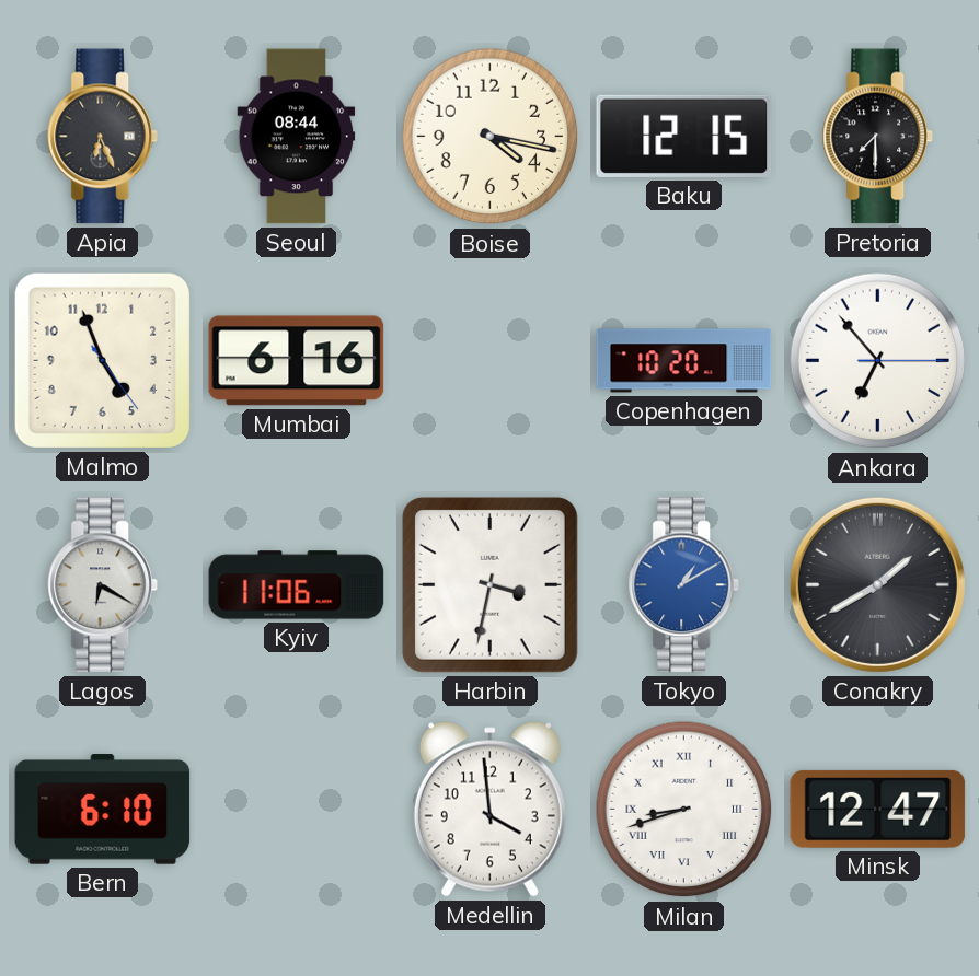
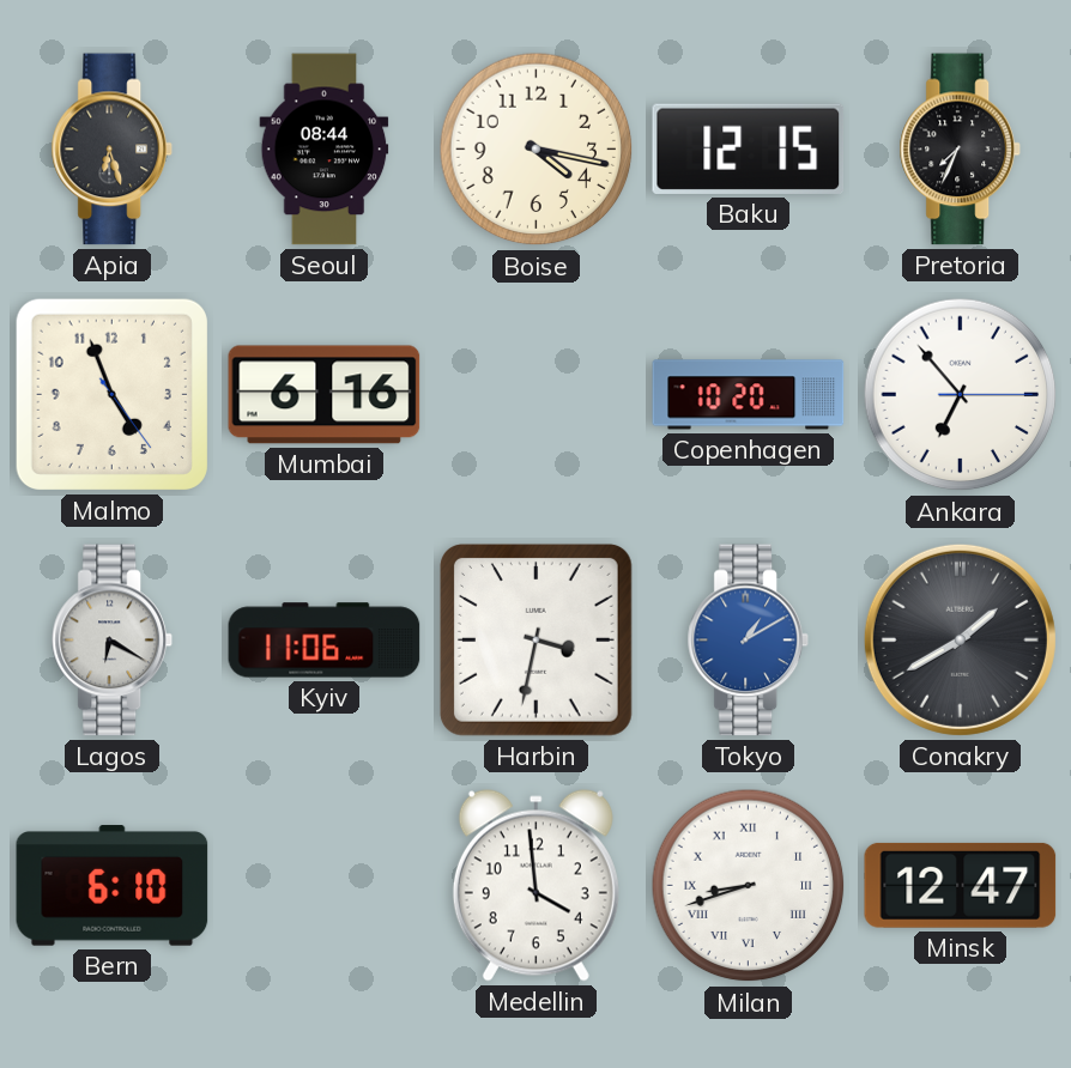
Apia: 6:26 -> 6:27
Pretoria: 7:30 -> 7:34
